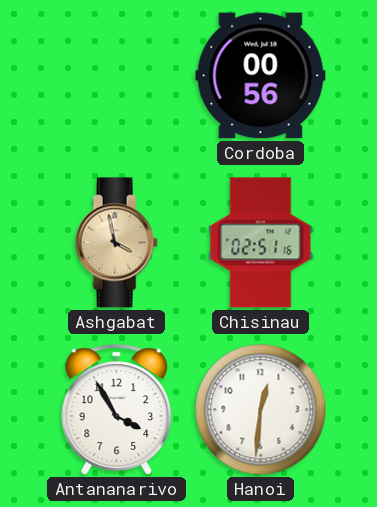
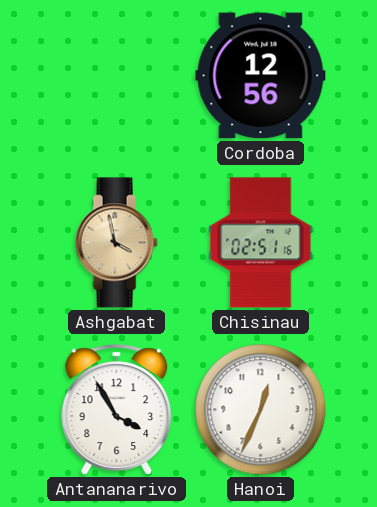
Cordoba: 00:56 -> 12:56
Hanoi: 12:31 -> 12:34
